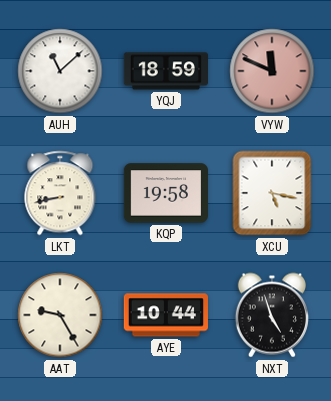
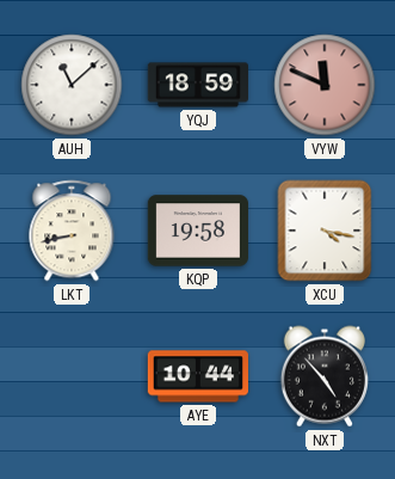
XCU: 5:17 -> 4:17
AAT: 9:25 -> none
NXT: 4:57 -> 4:53
